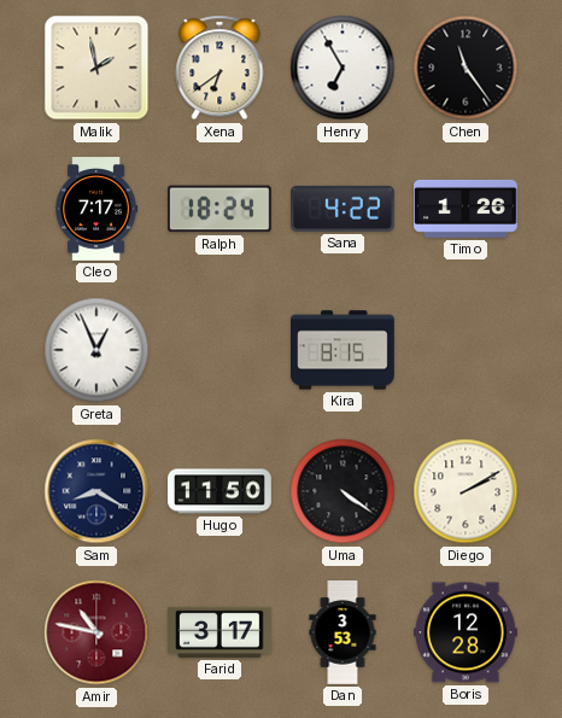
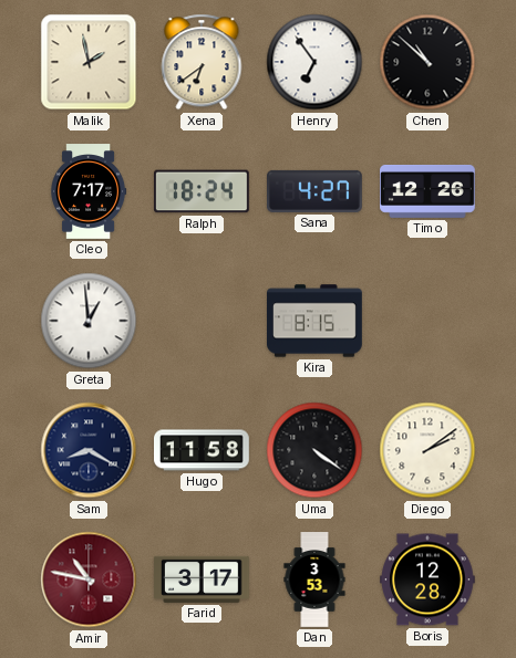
Henry: 6:55 -> 6:54
Chen: 11:24 -> 10:52
Sana: 4:22 -> 4:27
Timo: 1:26 -> 12:26
Greta: 12:56 -> 12:59
Hugo: 11:50 -> 11:58
Diego: 2:10 -> 2:09
